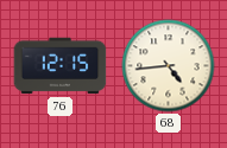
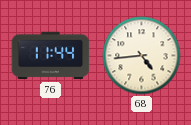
76: 12:15 -> 11:44
